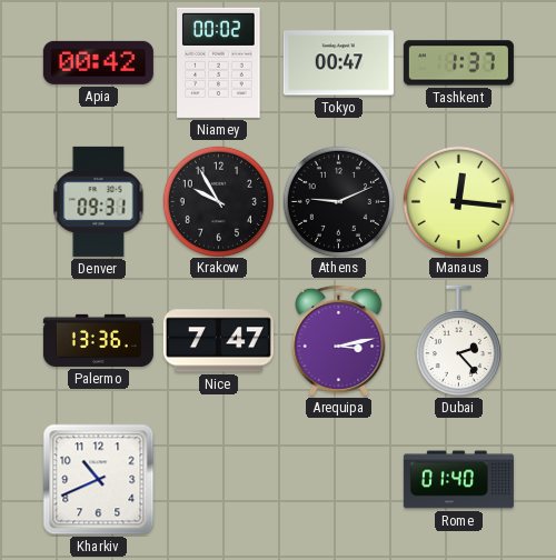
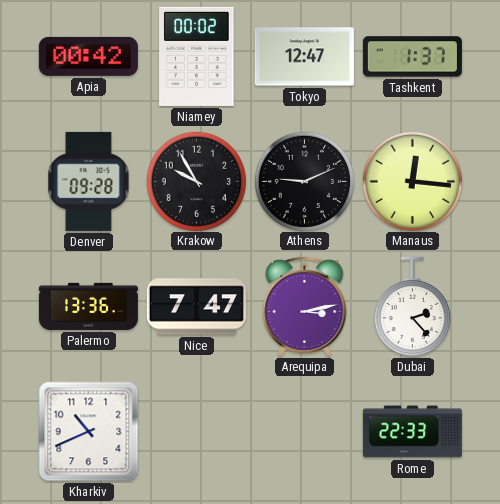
Tokyo: 00:47 -> 12:47
Denver: 09:31 -> 09:28
Rome: 01:40 -> 22:33
